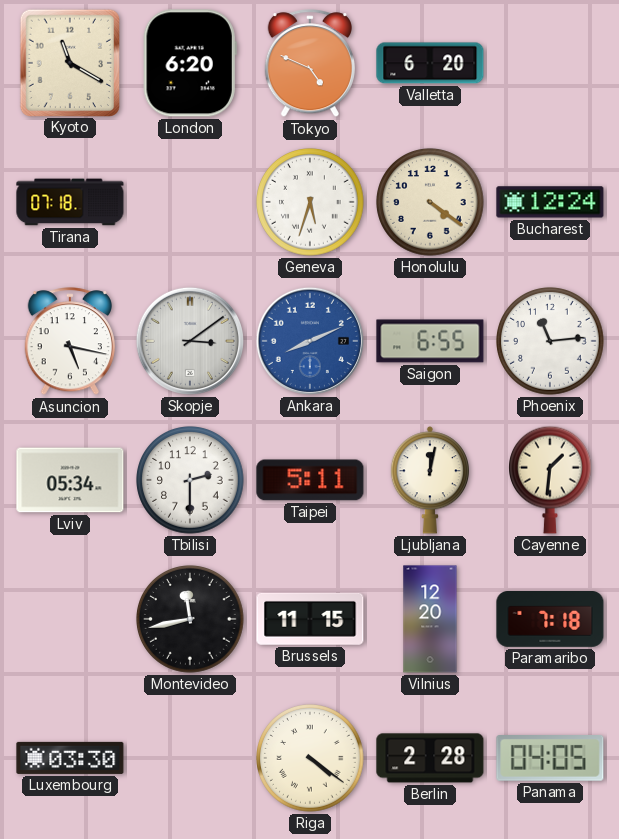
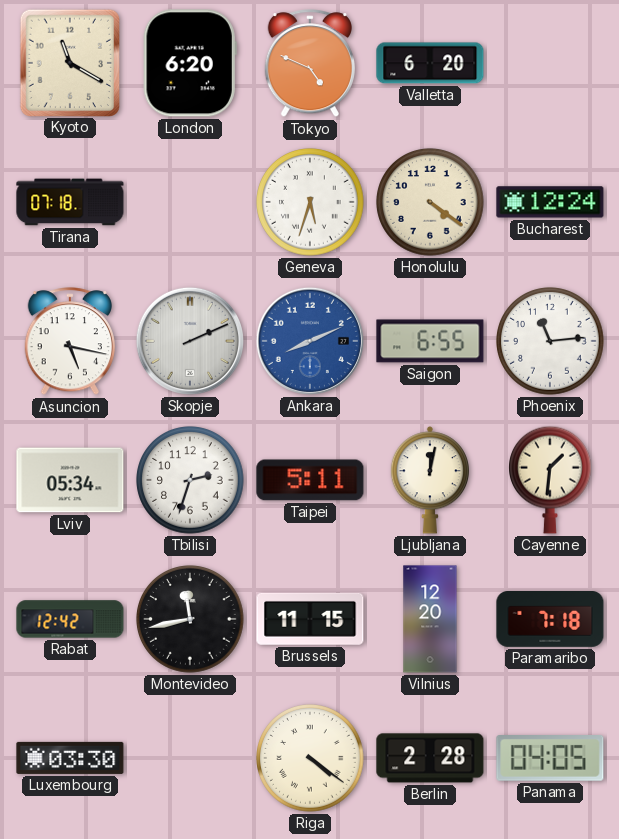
Skopje: 3:09 -> 2:11
Tbilisi: 2:30 -> 2:33
Rabat: none -> 12:42
